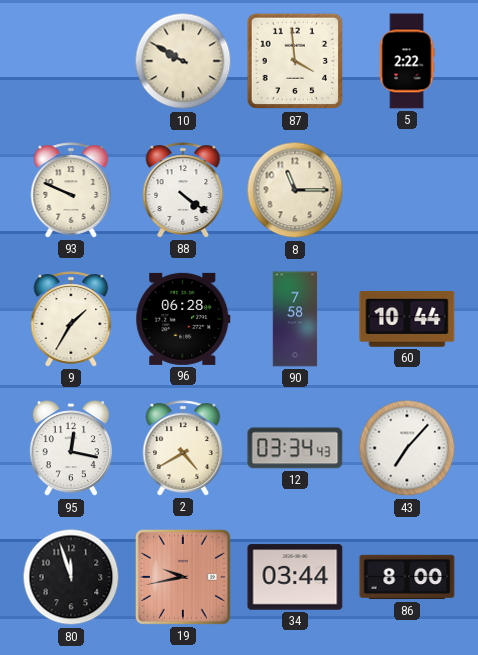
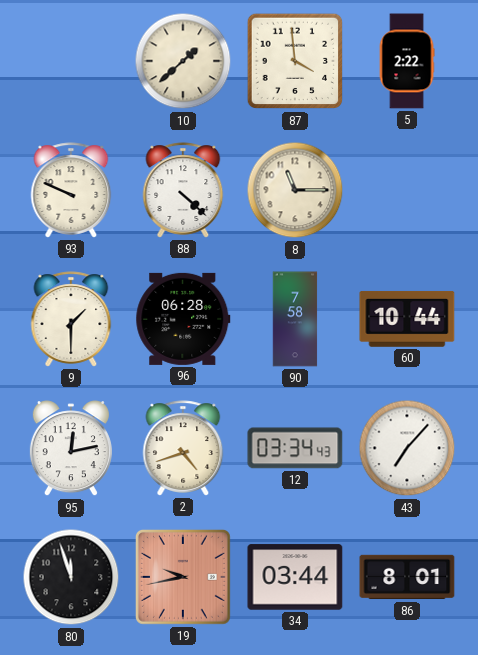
10: 9:50 -> 1:38
88: 4:21 -> 4:22
9: 1:35 -> 1:30
95: 12:17 -> 12:13
2: 4:40 -> 4:42
86: 8:00 -> 8:01
